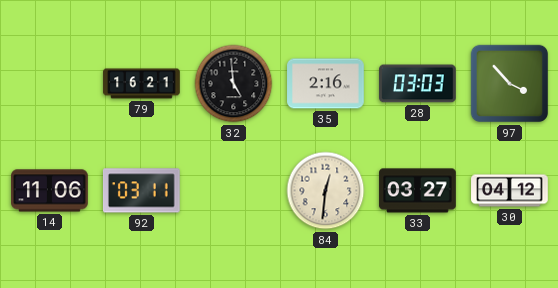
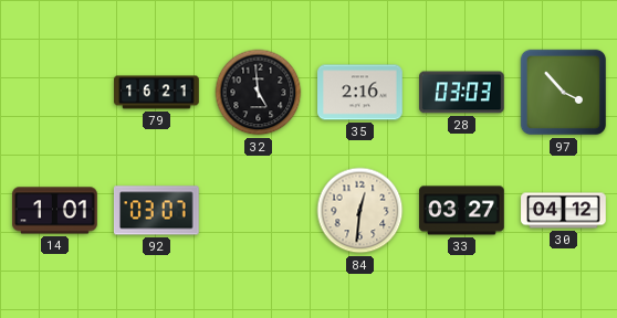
14: 11:06 -> 1:01
92: 03:11 -> 03:07
